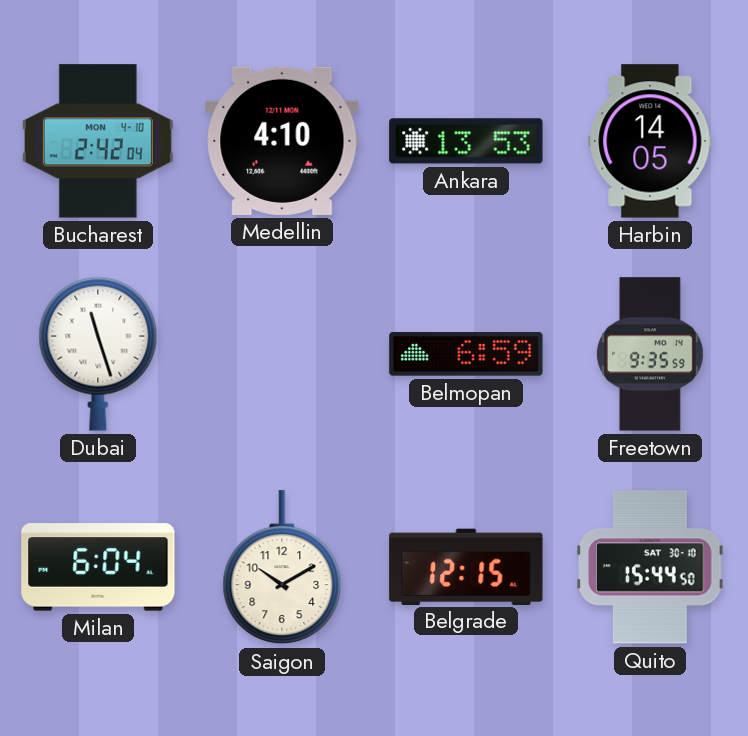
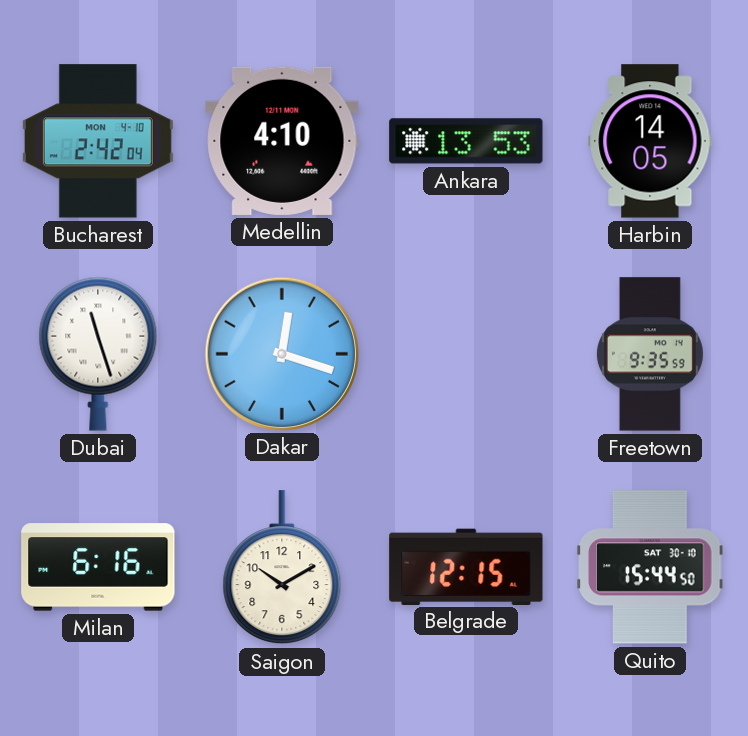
Dakar: none -> 12:18
Belmopan: 6:59 -> none
Milan: 6:04 -> 6:16
